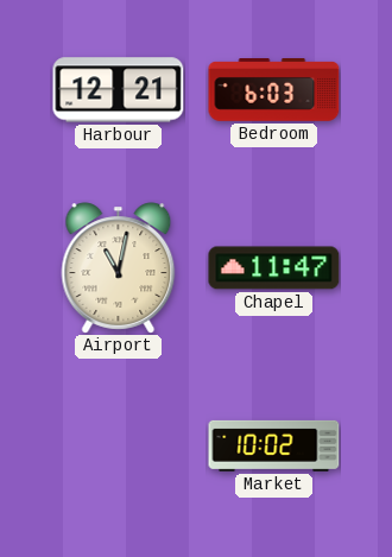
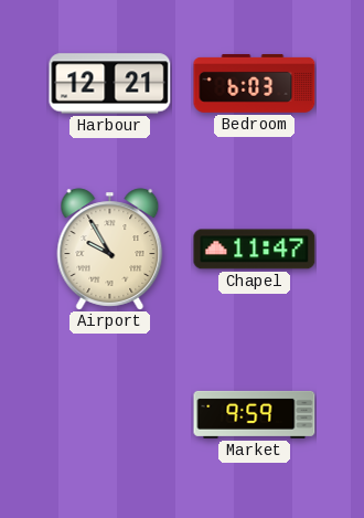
Airport: 11:02 -> 9:55
Market: 10:02 -> 9:59
